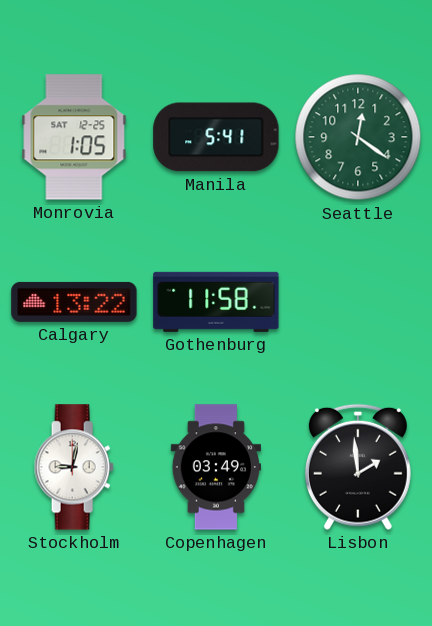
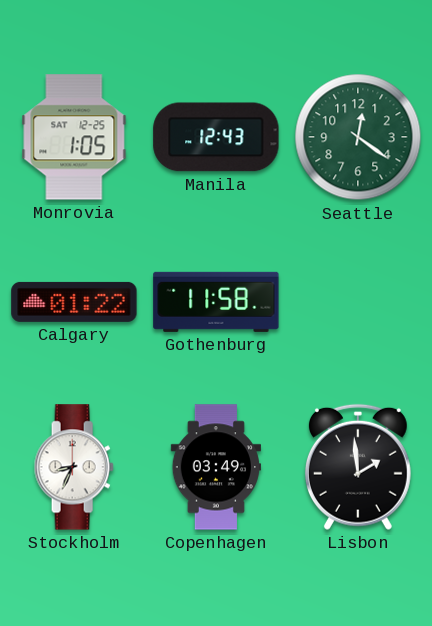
Manila: 5:41 -> 12:43
Calgary: 13:22 -> 01:22
Stockholm: 9:02 -> 8:34
